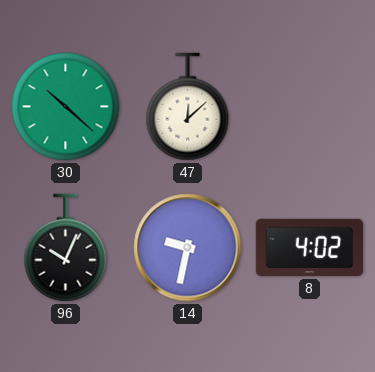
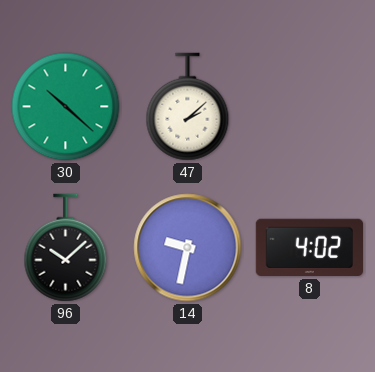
47: 12:08 -> 2:08
96: 10:04 -> 10:08
